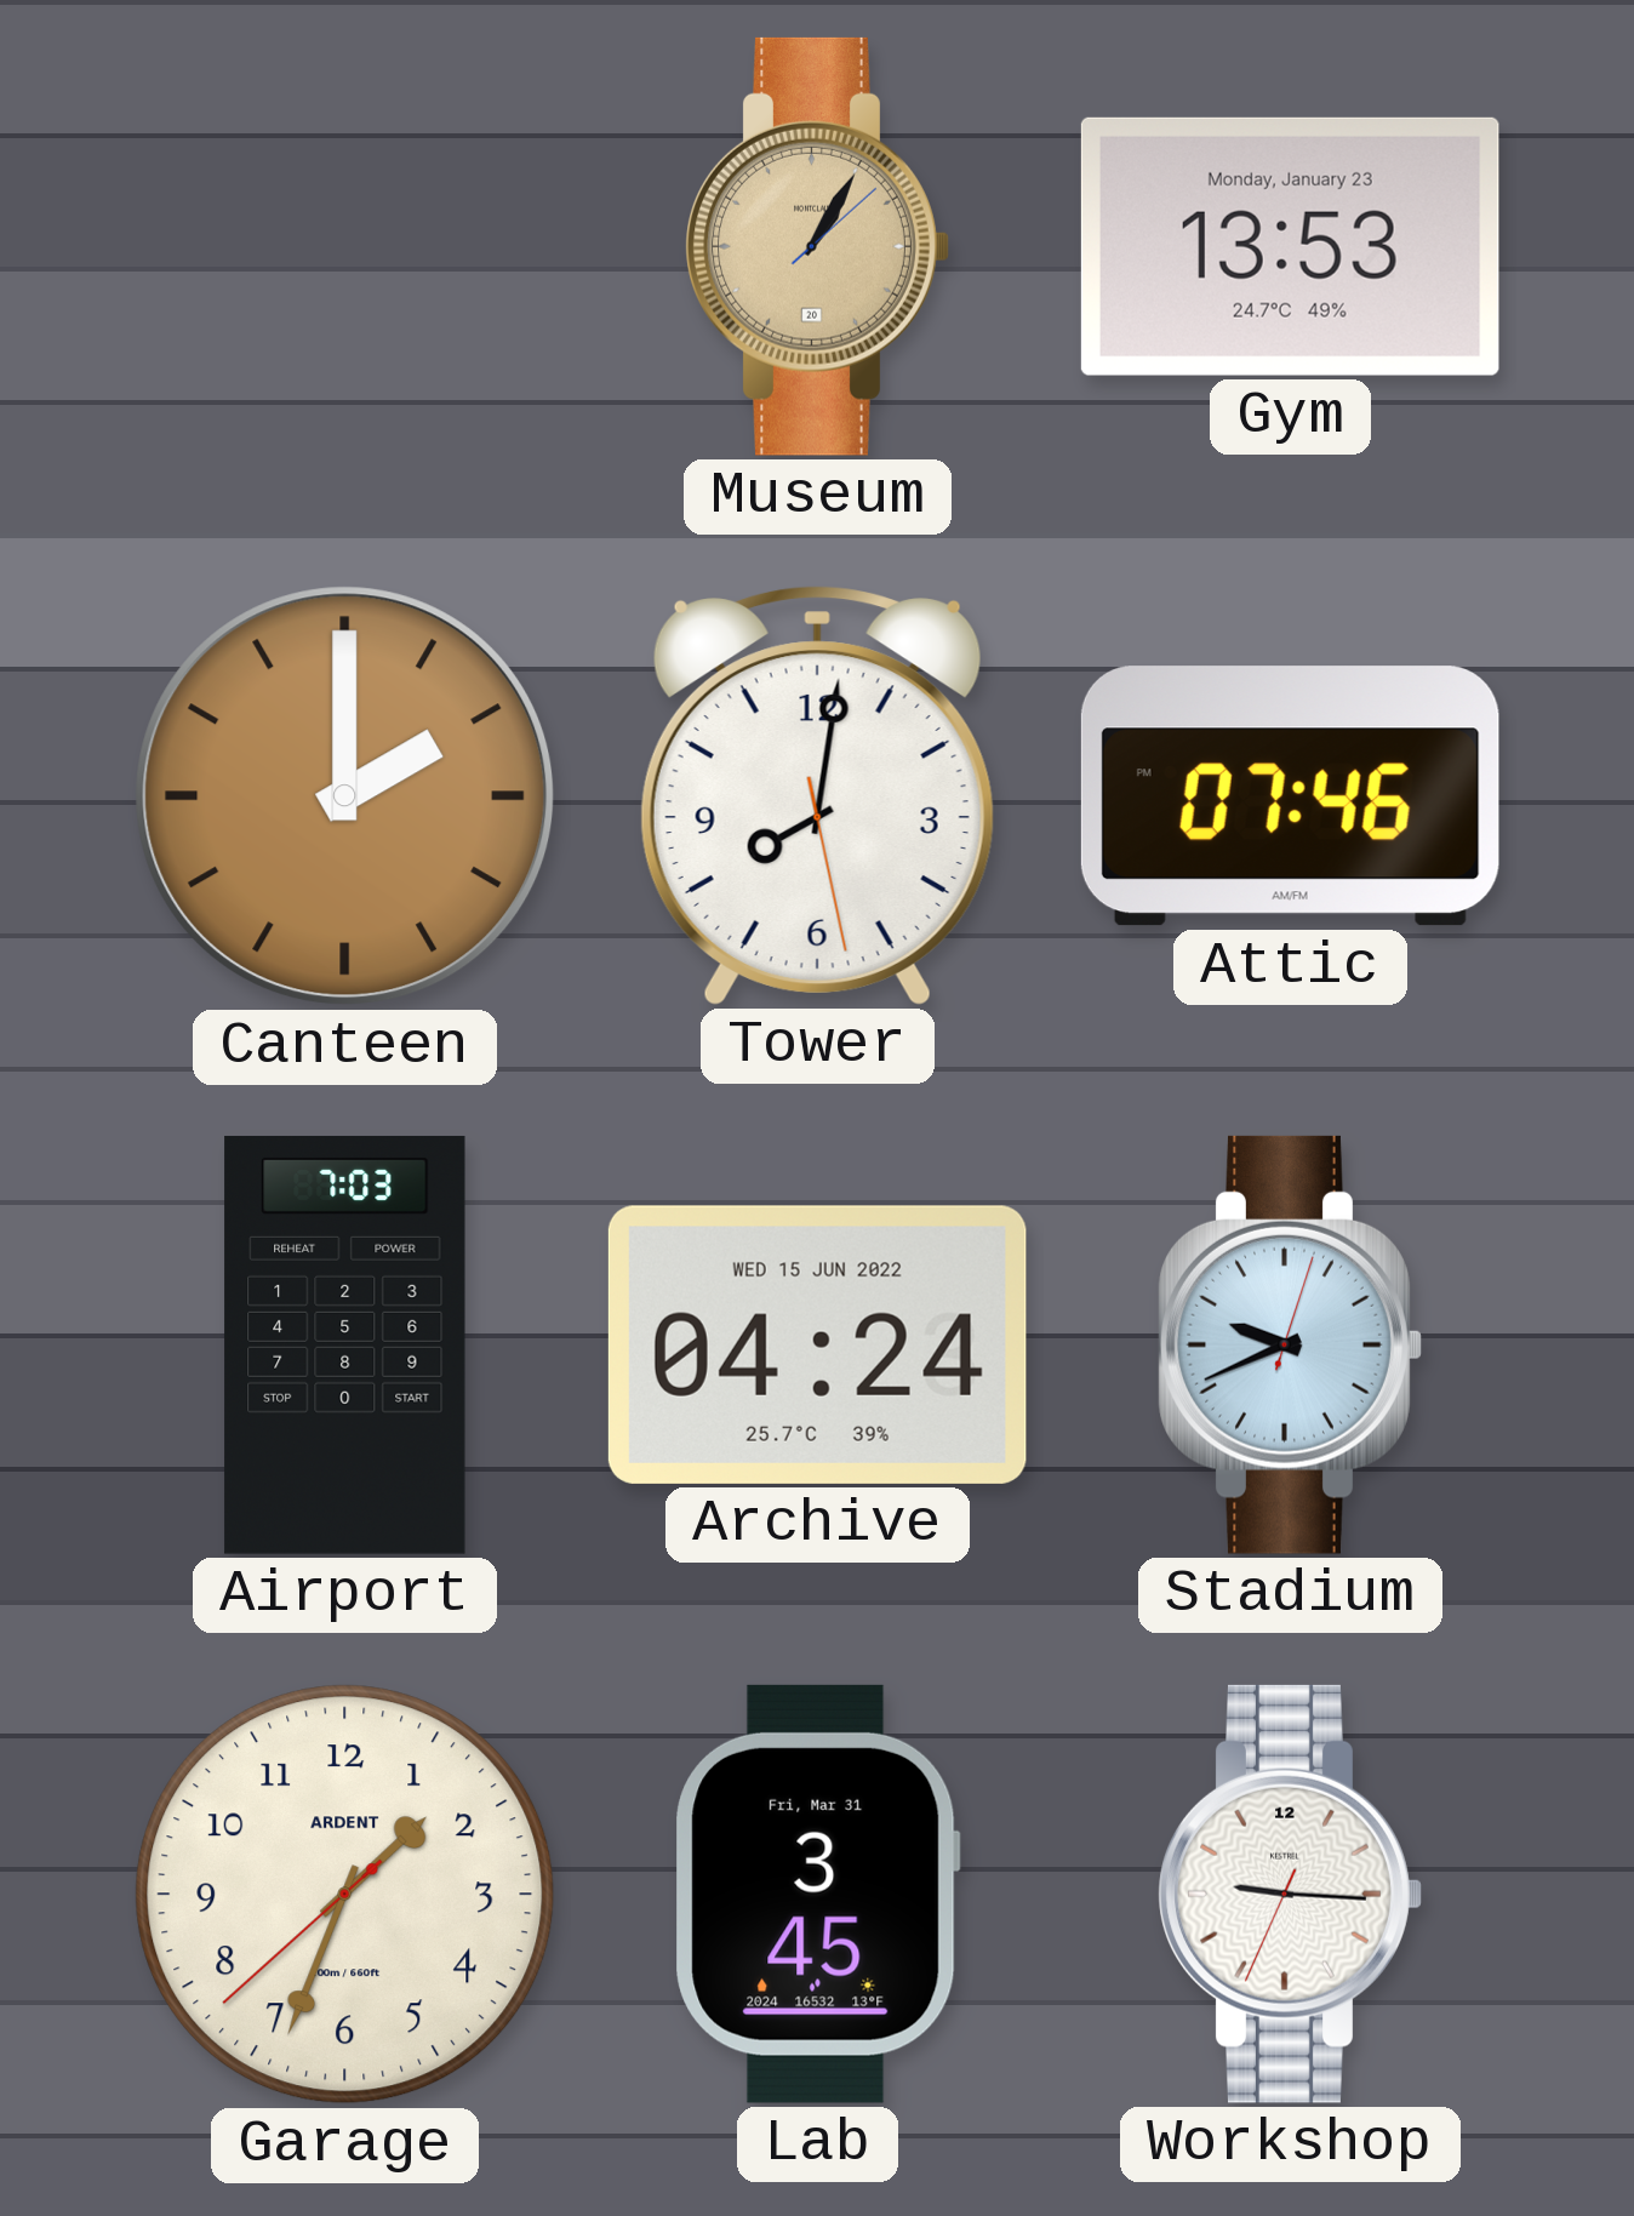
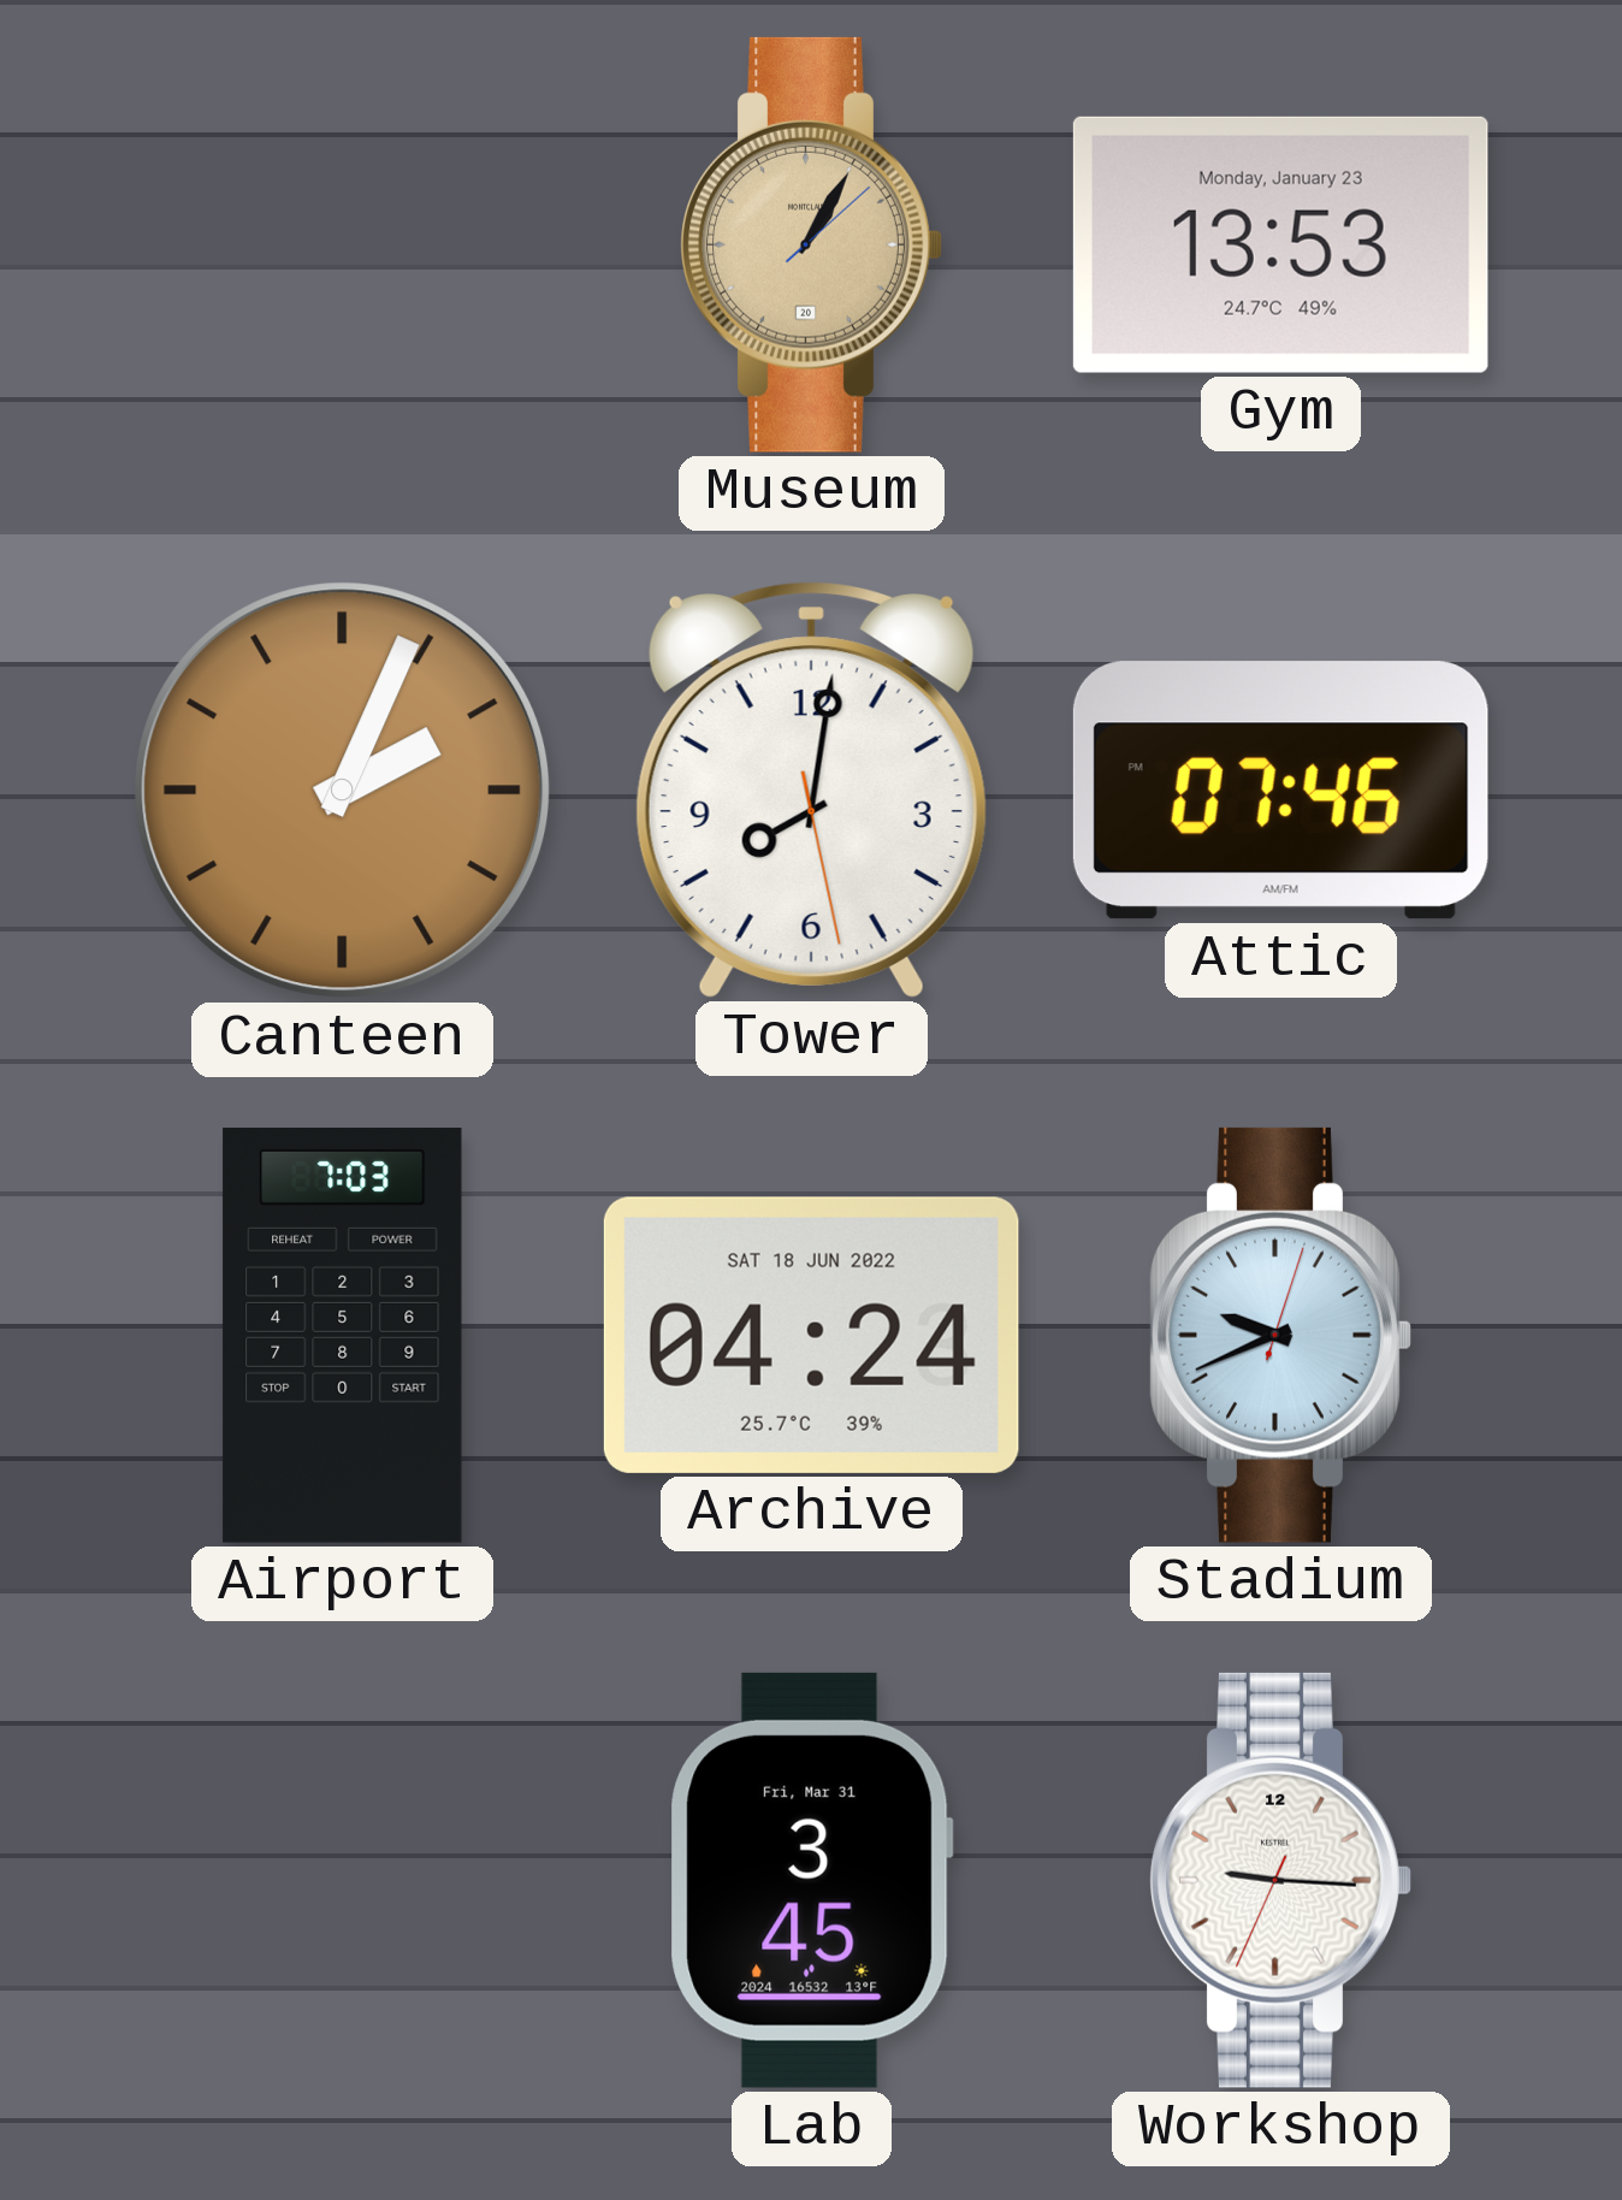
Canteen: 2:00 -> 2:04
Archive date: WED 15 JUN 2022 -> SAT 18 JUN 2022
Garage: 1:33 -> none
